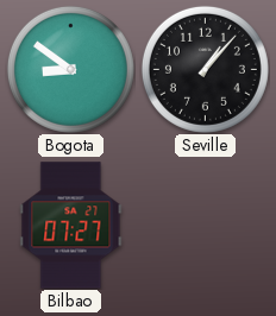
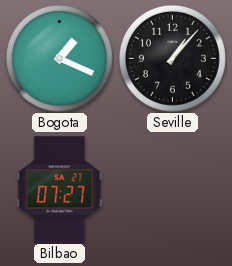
Bogota: 8:51 -> 1:19
